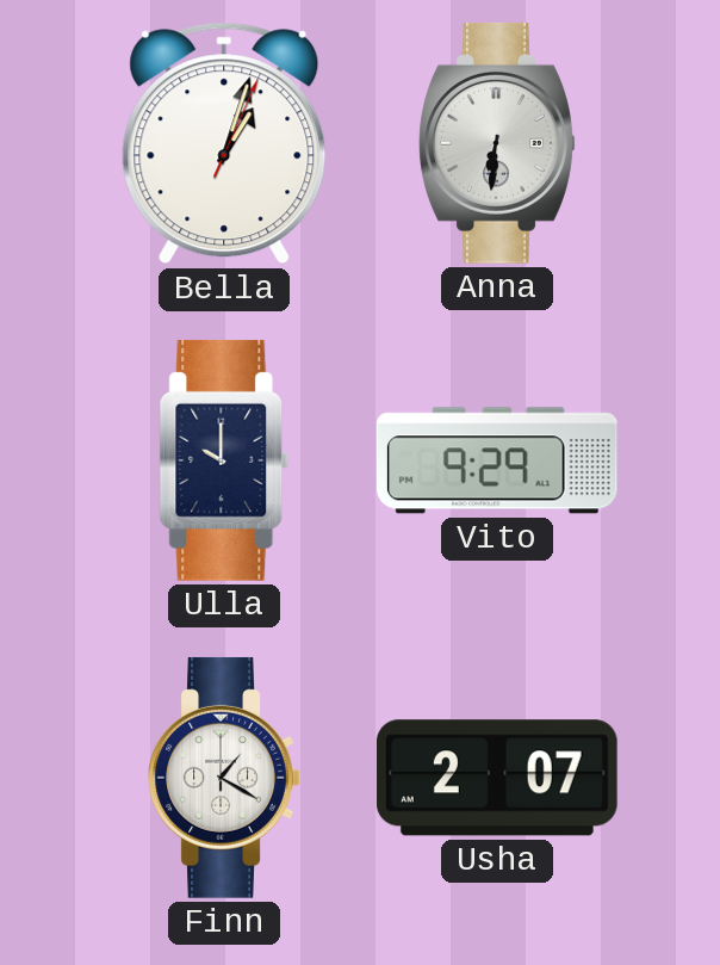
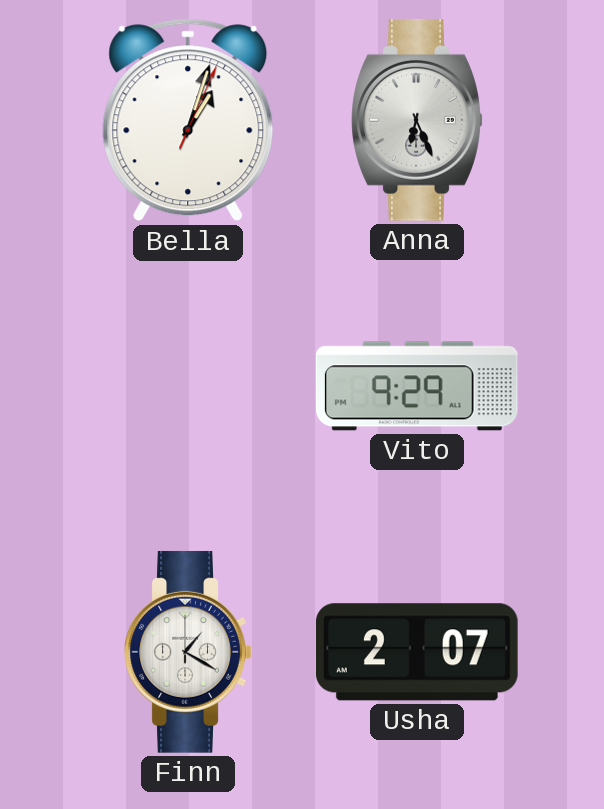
Anna: 6:31 -> 6:26
Ulla: 10:00 -> none
